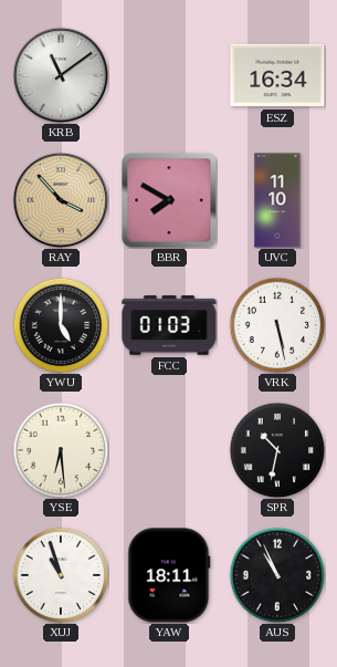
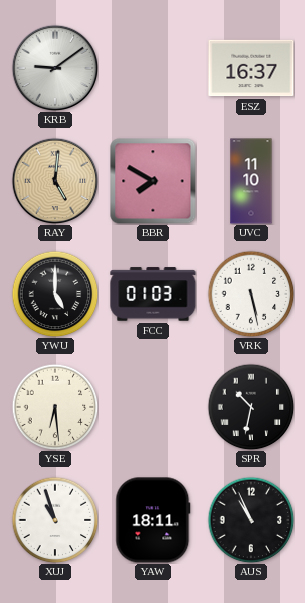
KRB: 11:09 -> 9:09
ESZ: 16:34 -> 16:37
RAY: 3:53 -> 5:01
